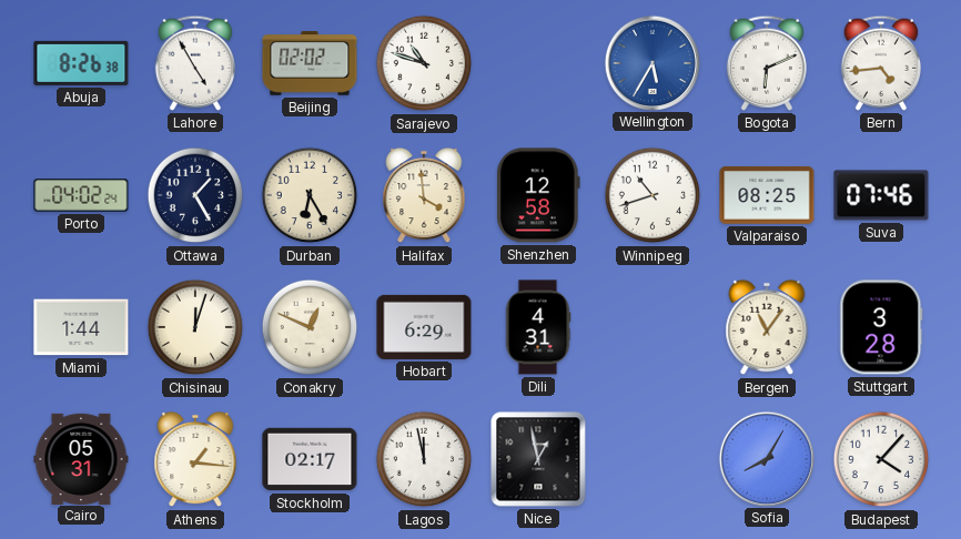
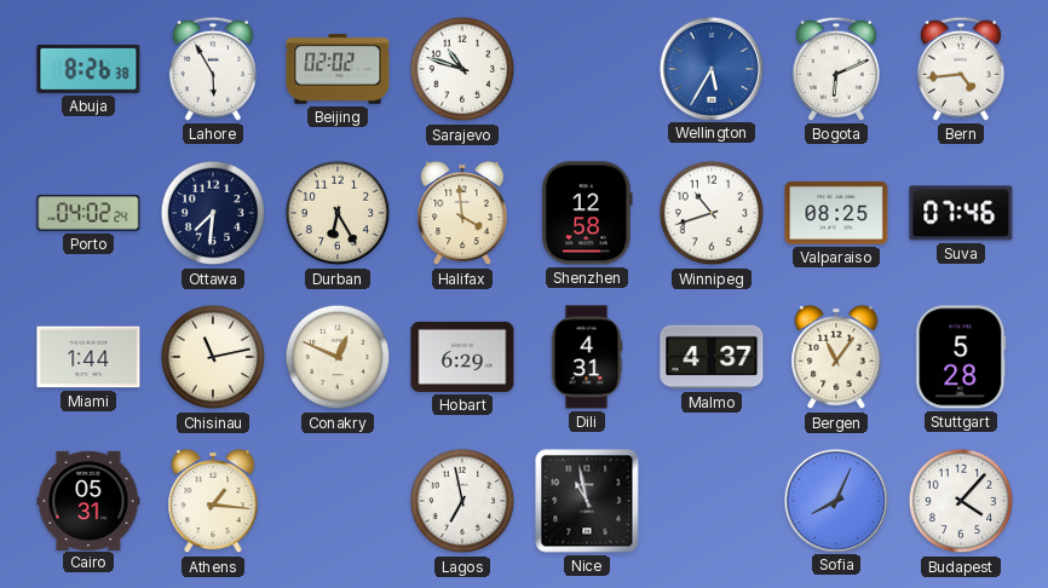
Lahore: 4:55 -> 5:55
Ottawa: 1:25 -> 7:31
Chisinau: 12:03 -> 11:13
Malmo: none -> 4:37
Stuttgart: 3:28 -> 5:28
Stockholm: 02:17 -> none
Lagos: 11:58 -> 6:58
Nice: 12:58 -> 10:58
Sofia: 8:05 -> 8:04
